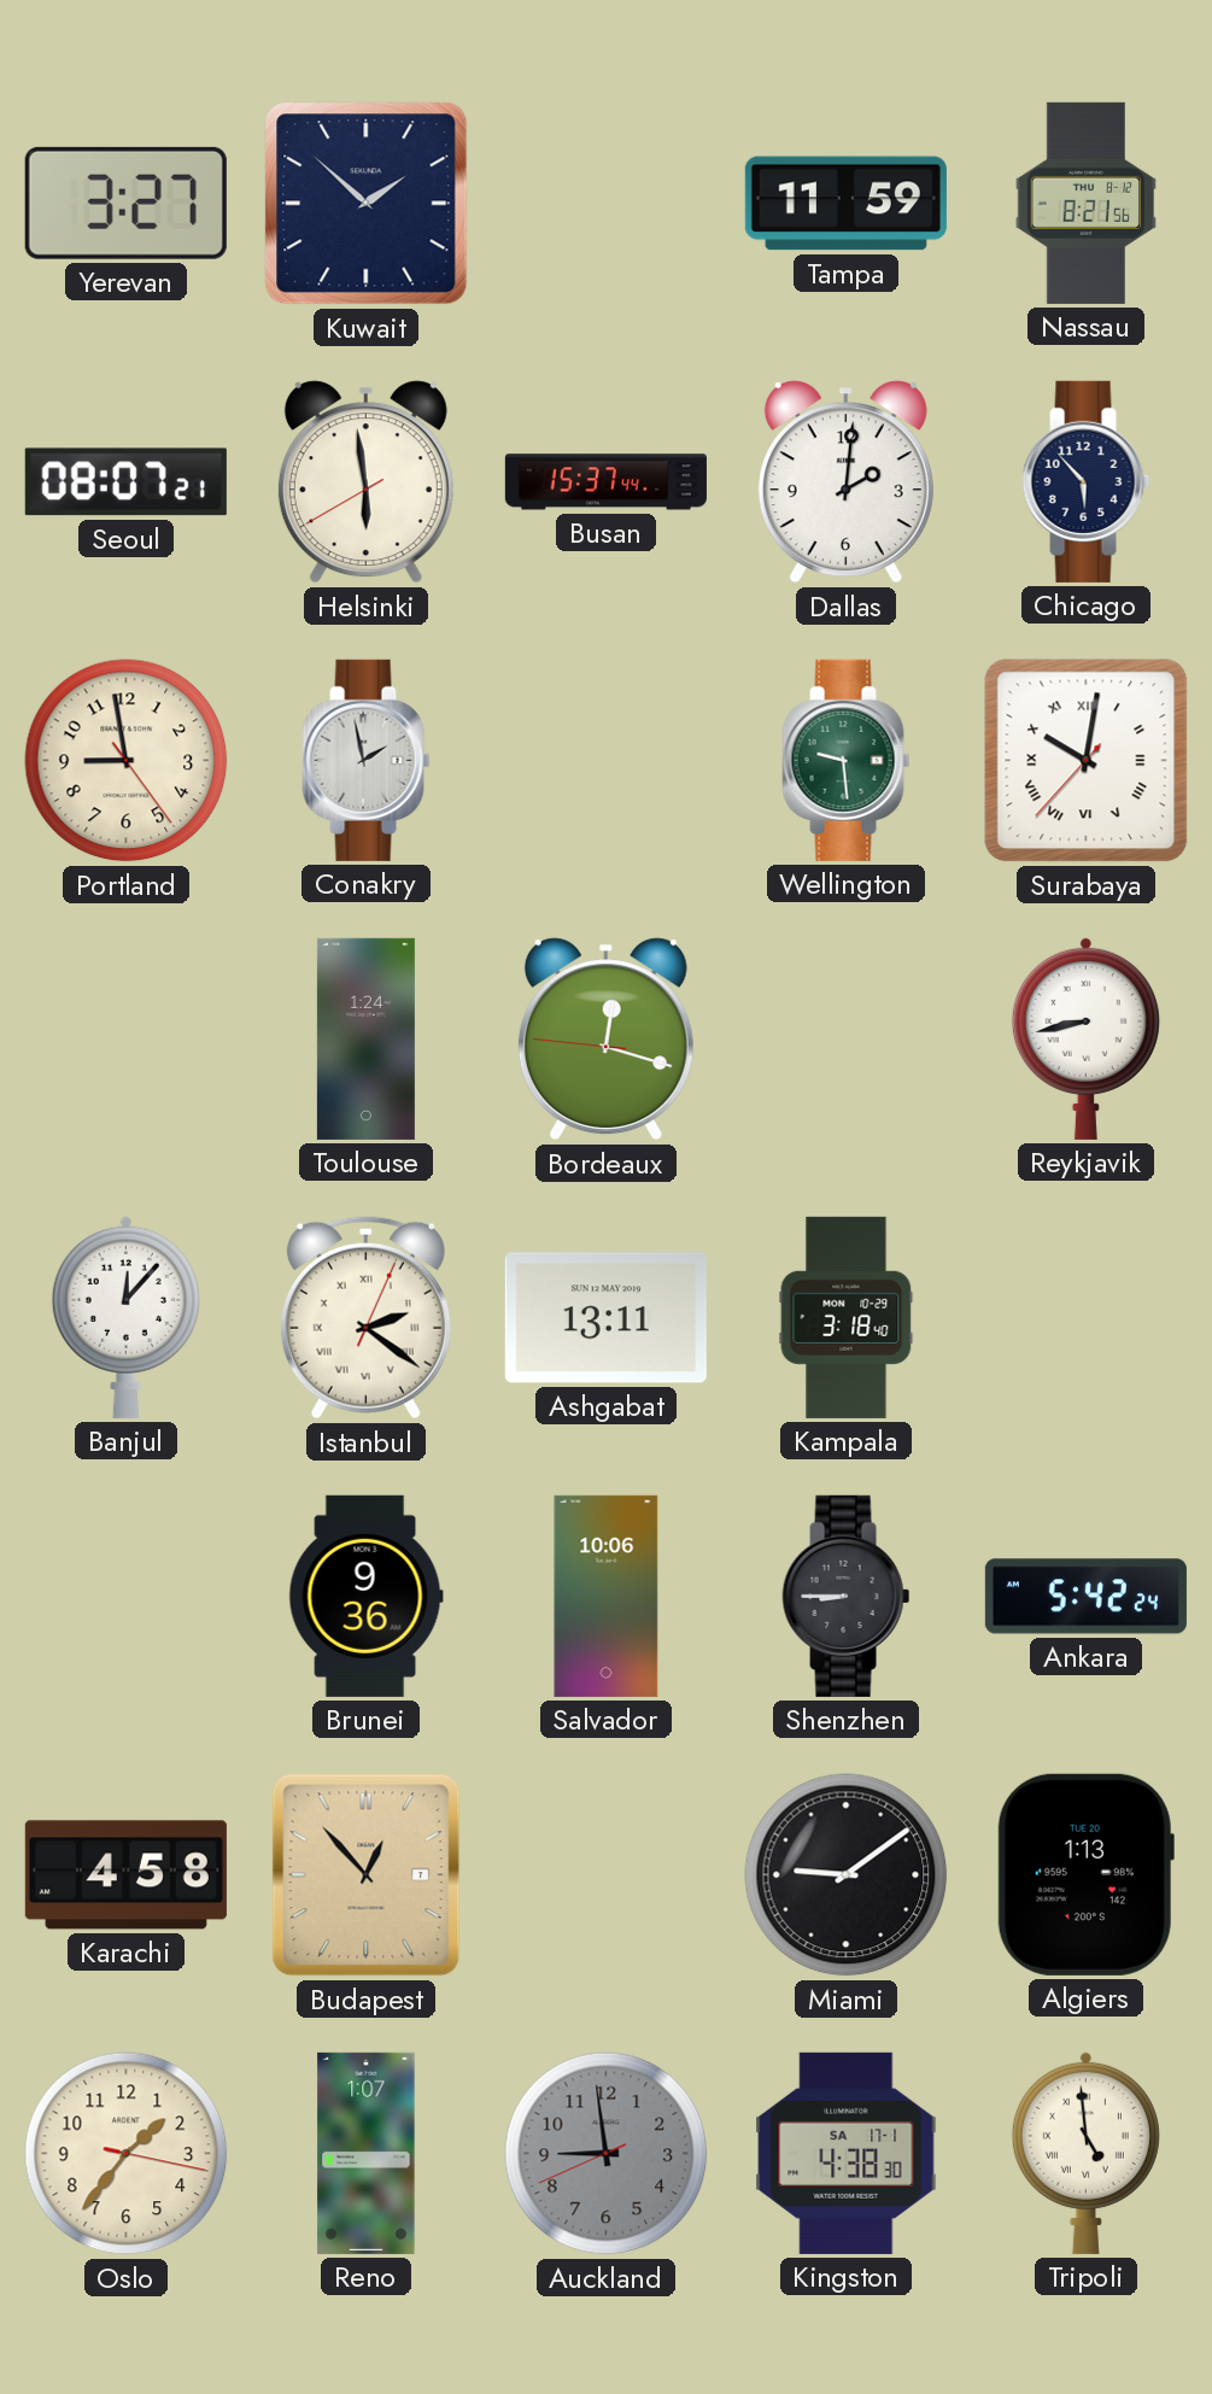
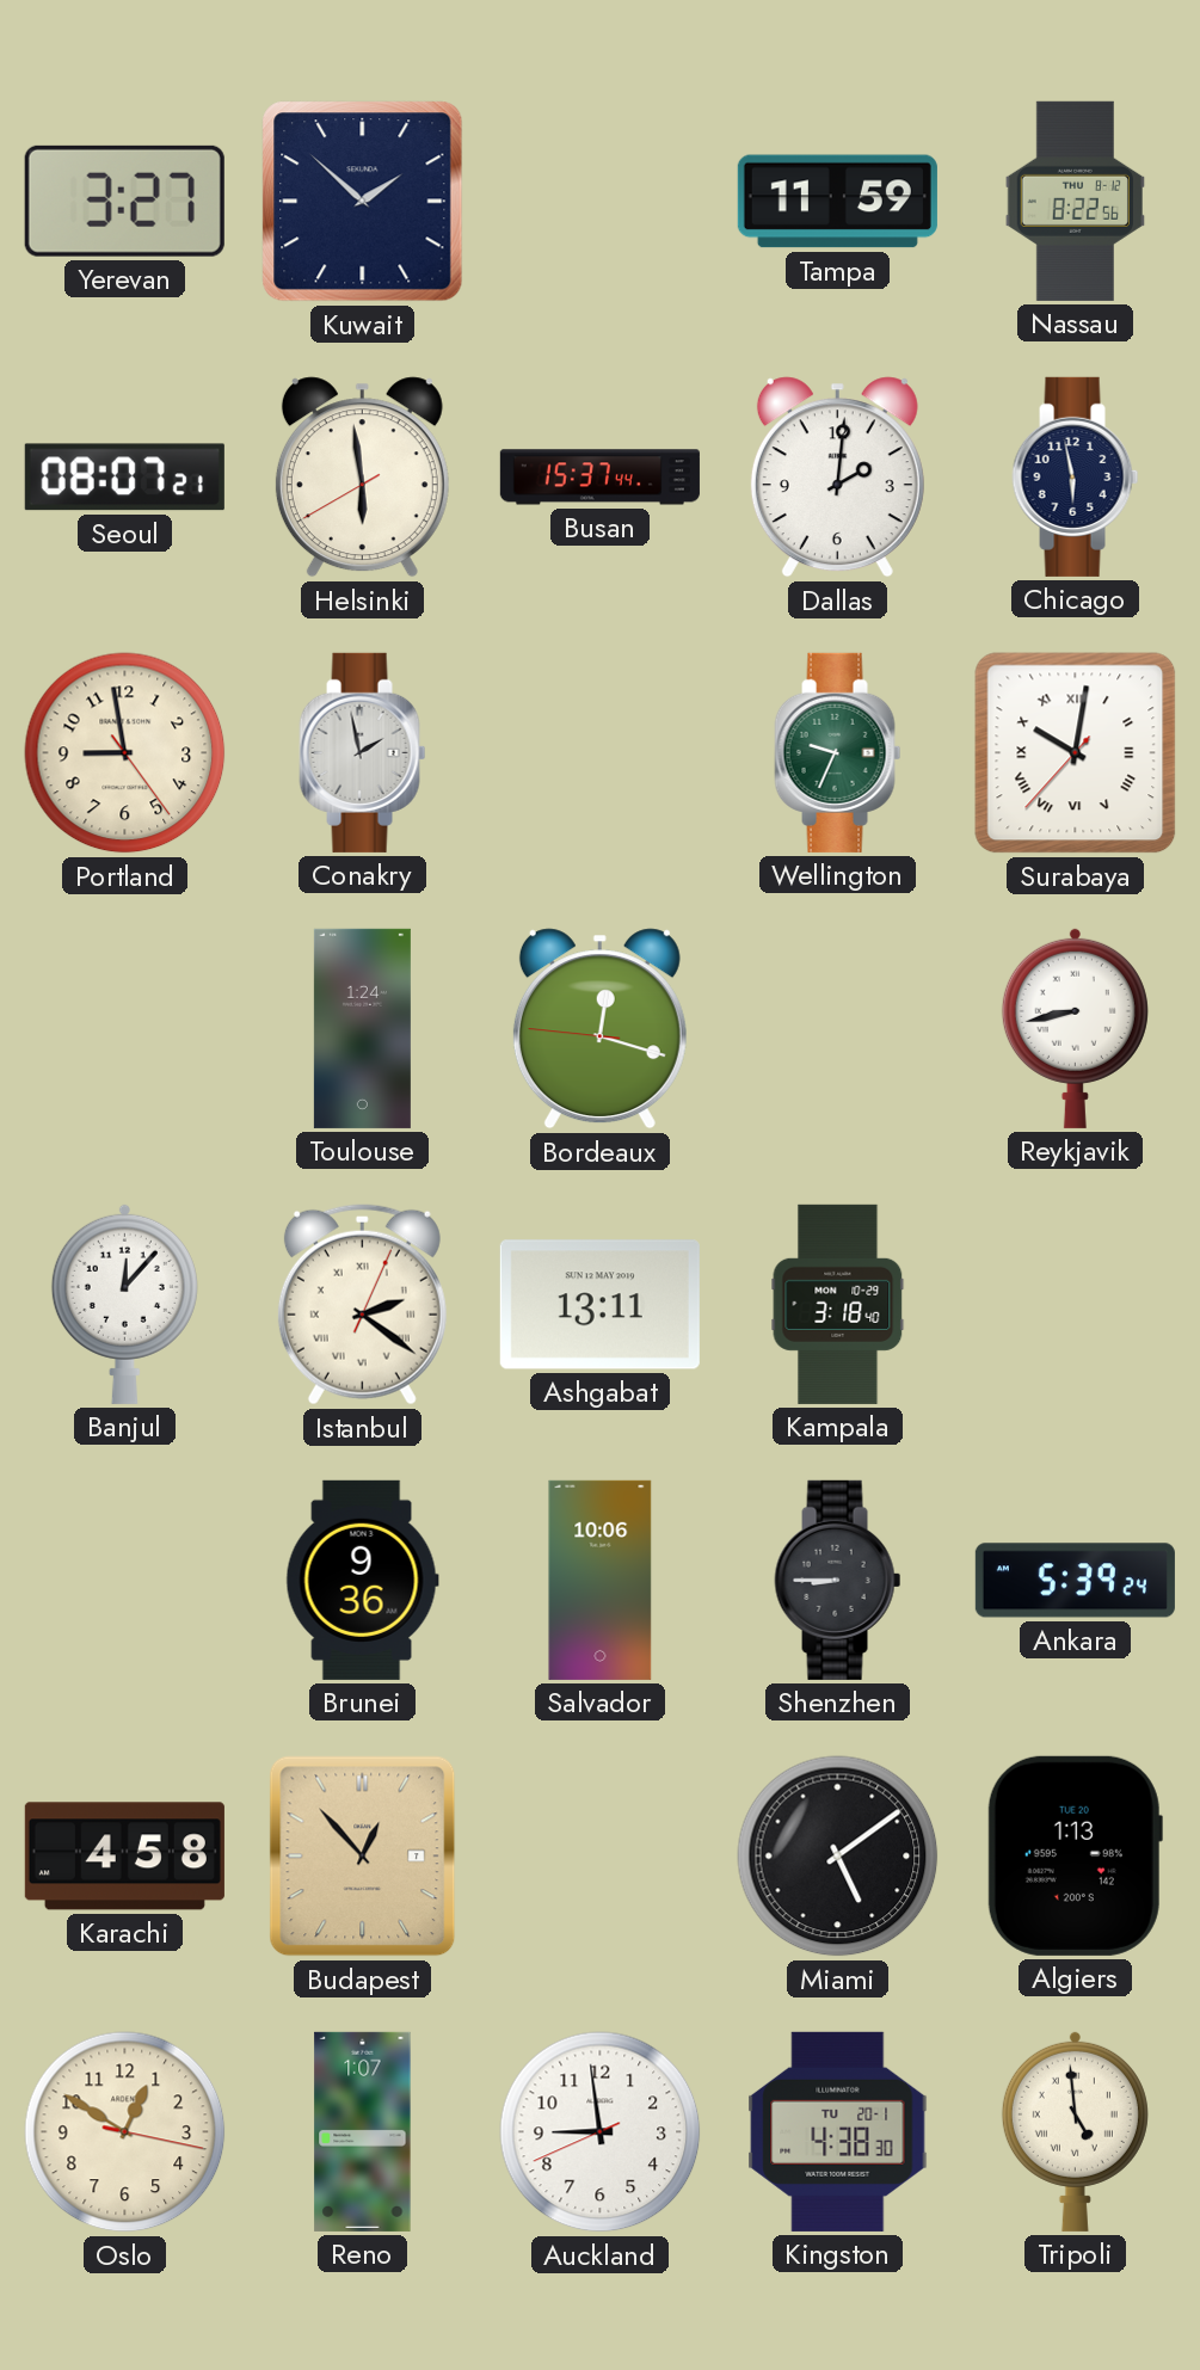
Nassau: 8:21 -> 8:22
Chicago: 5:53 -> 5:58
Wellington: 9:29 -> 9:34
Ankara: 5:42 -> 5:39
Miami: 9:09 -> 5:09
Oslo: 1:36 -> 12:50
Auckland dial: grey -> white
Kingston date: SA 17-1 -> TU 20-1
